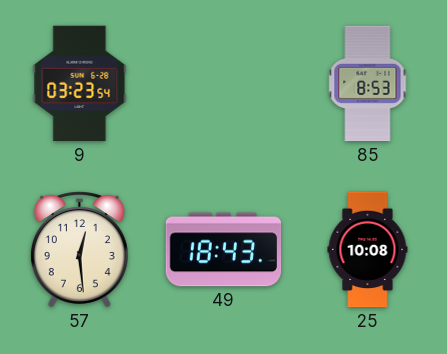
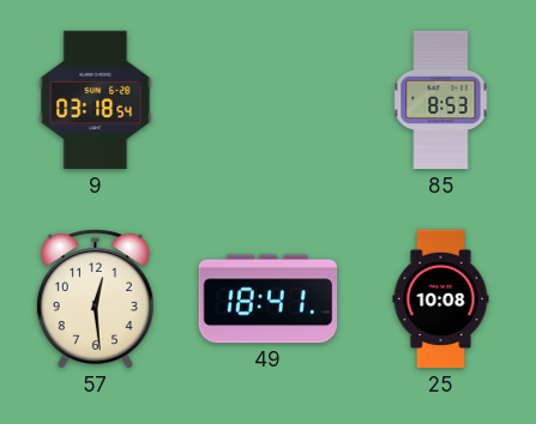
9: 03:23 -> 03:18
49: 18:43 -> 18:41
